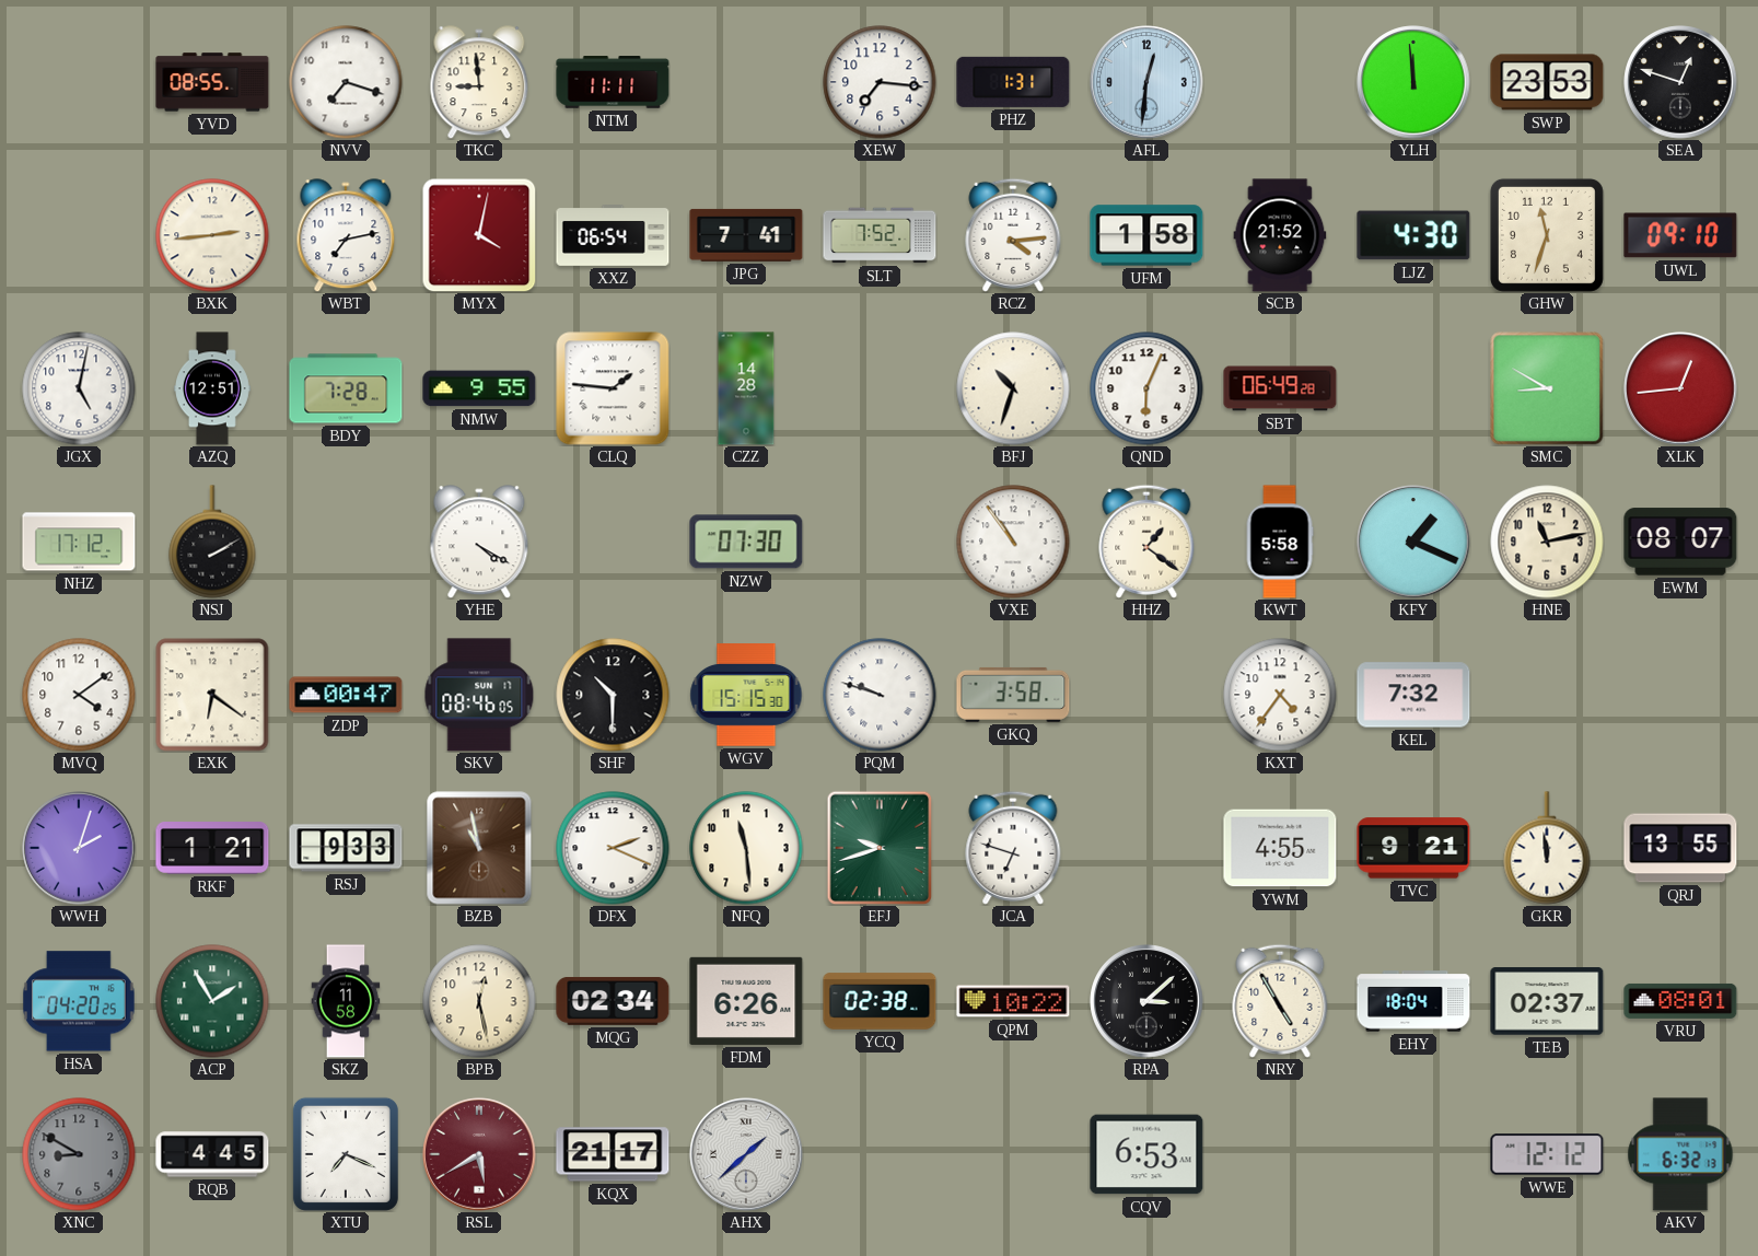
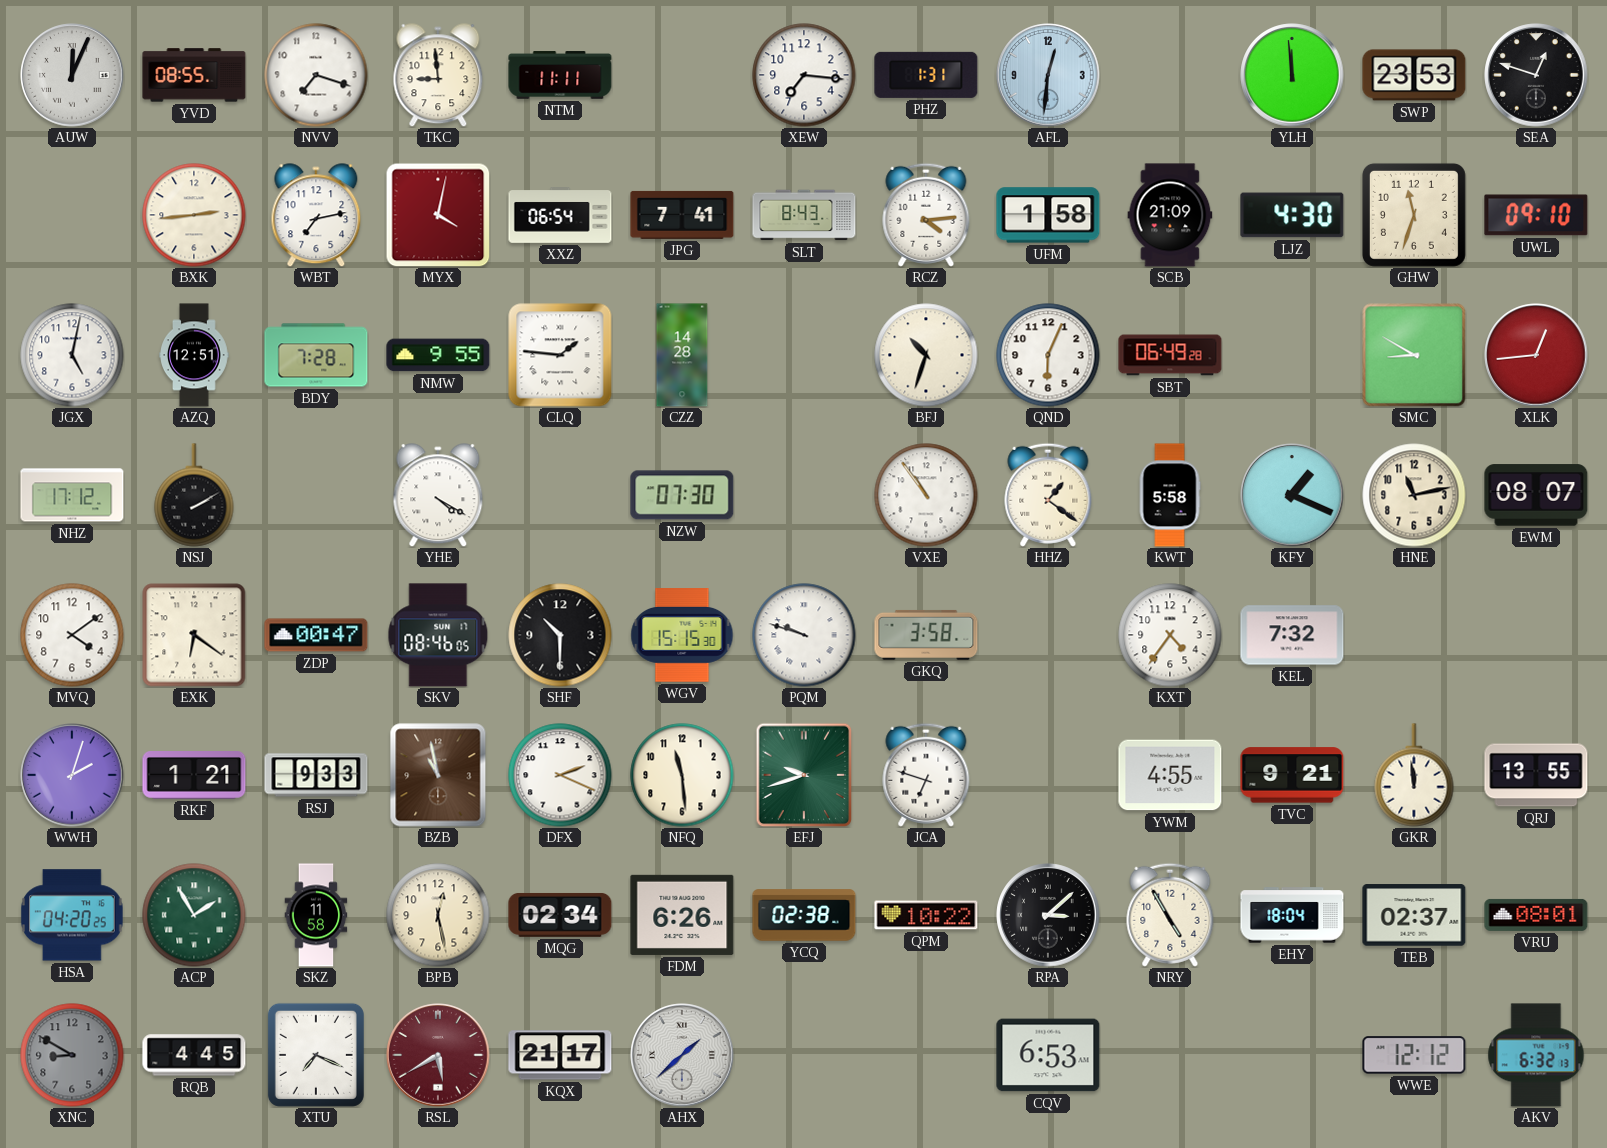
AUW: none -> 12:04
SLT: 7:52 -> 8:43
SCB: 21:52 -> 21:09
